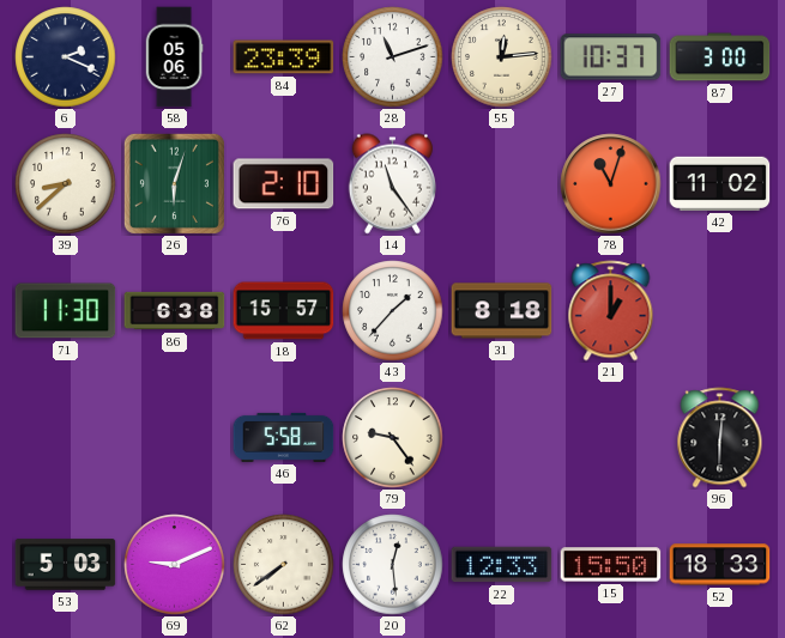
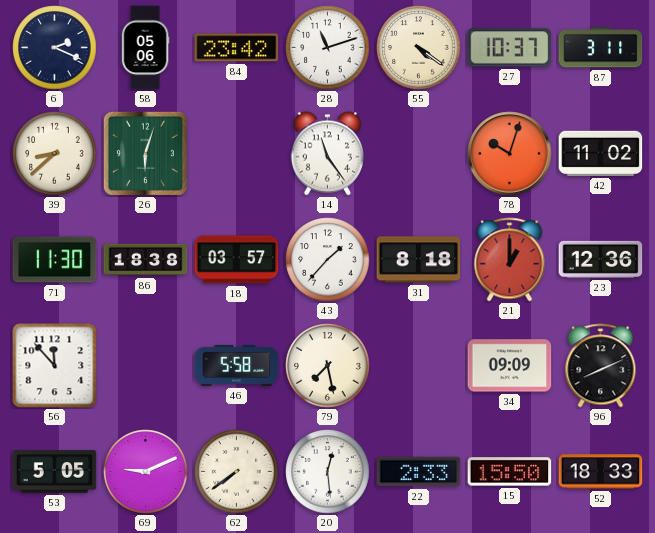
84: 23:39 -> 23:42
55: 12:14 -> 4:21
87: 3:00 -> 3:11
76: 2:10 -> none
78: 11:03 -> 10:03
86: 6:38 -> 18:38
18: 15:57 -> 03:57
23: none -> 12:36
56: none -> 11:53
79: 9:24 -> 7:28
34: none -> 09:09
96: 6:01 -> 8:11
53: 5:03 -> 5:05
22: 12:33 -> 2:33
